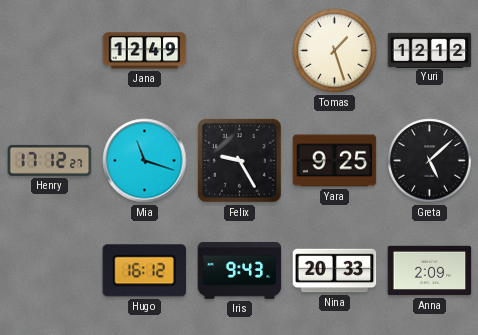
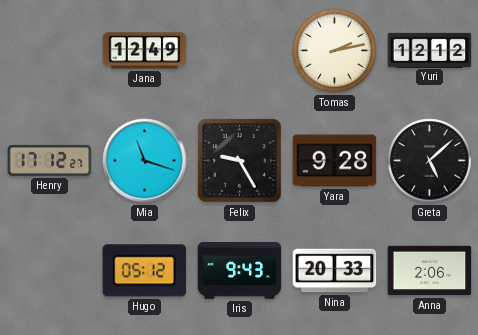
Tomas: 1:27 -> 2:13
Yara: 9:25 -> 9:28
Hugo: 16:12 -> 05:12
Anna: 2:09 -> 2:06
